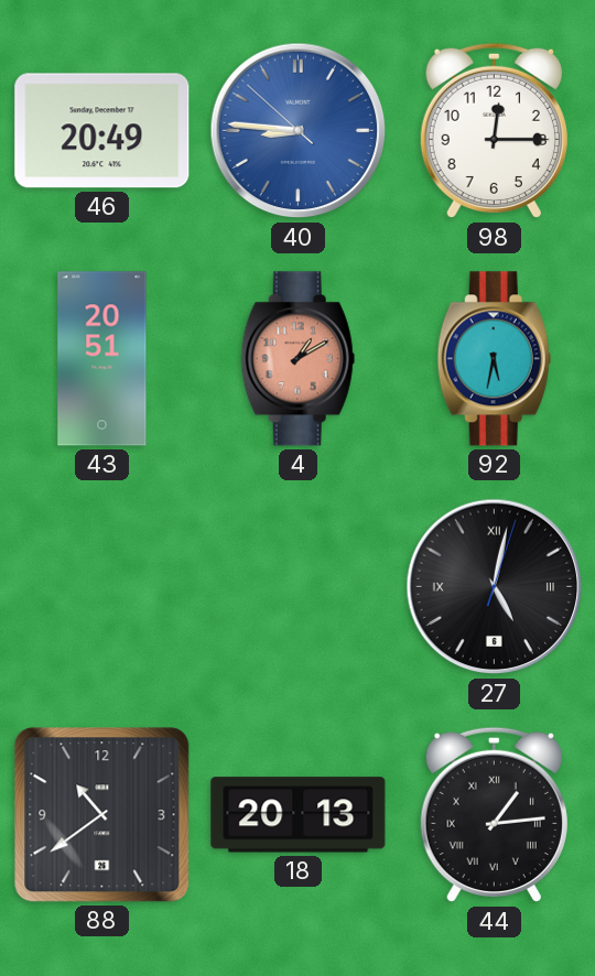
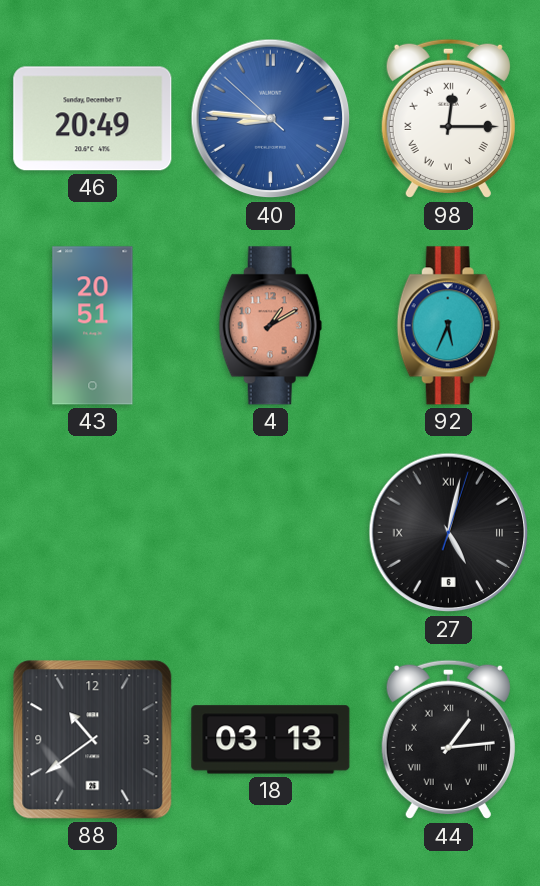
98 numerals: Arabic -> Roman
92: 5:32 -> 5:34
18: 20:13 -> 03:13
